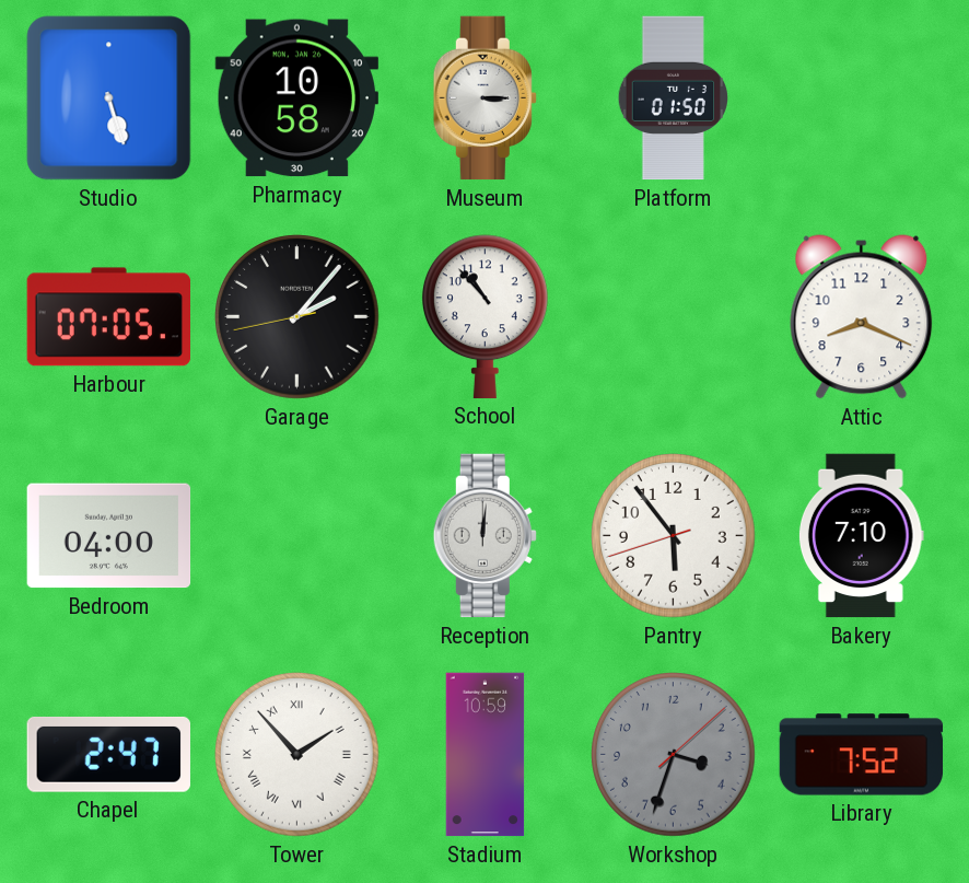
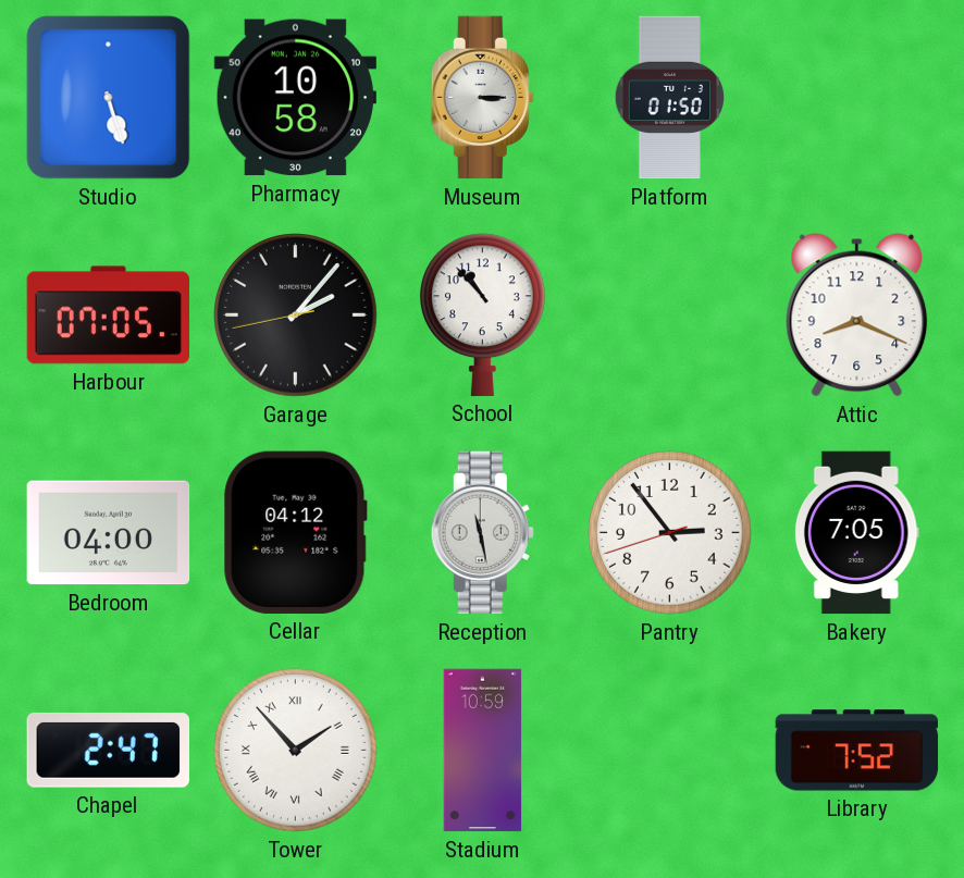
Cellar: none -> 04:12
Reception: 12:01 -> 11:28
Pantry: 5:53 -> 2:53
Bakery: 7:10 -> 7:05
Workshop: 3:33 -> none
